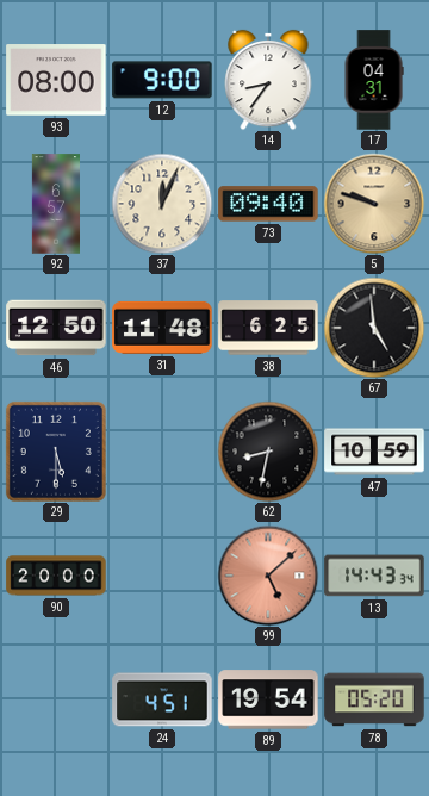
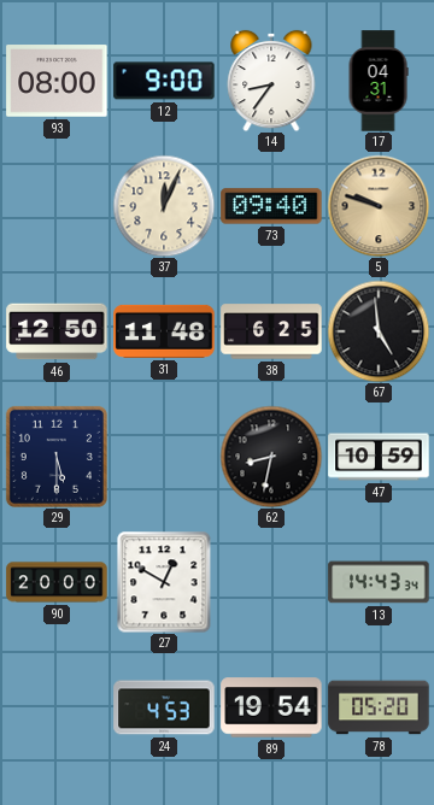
92: 6:57 -> none
27: none -> 12:50
99: 5:08 -> none
24: 4:51 -> 4:53
